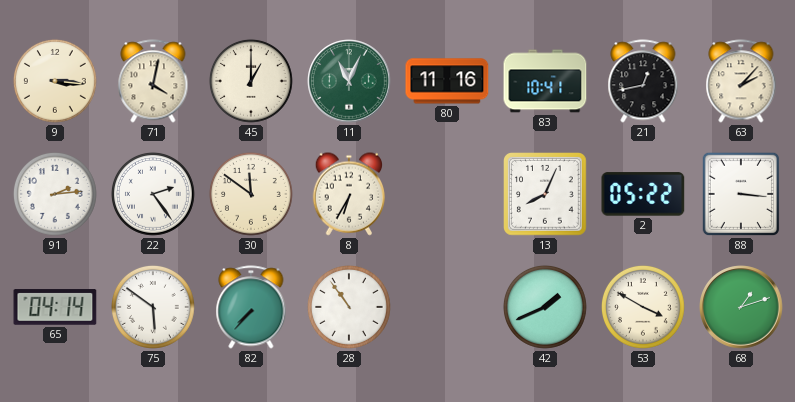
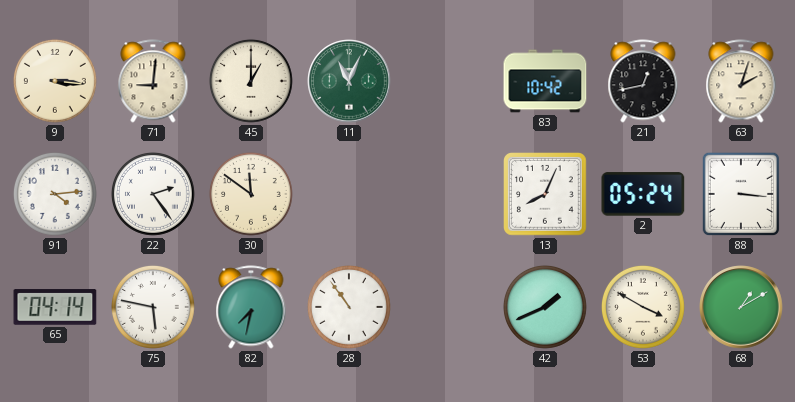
71: 4:02 -> 9:01
80: 11:16 -> none
83: 10:41 -> 10:42
63: 2:07 -> 2:03
91: 2:14 -> 4:14
8: 6:35 -> none
2: 05:22 -> 05:24
75: 5:51 -> 5:47
82: 7:37 -> 7:32
68: 1:12 -> 1:10
